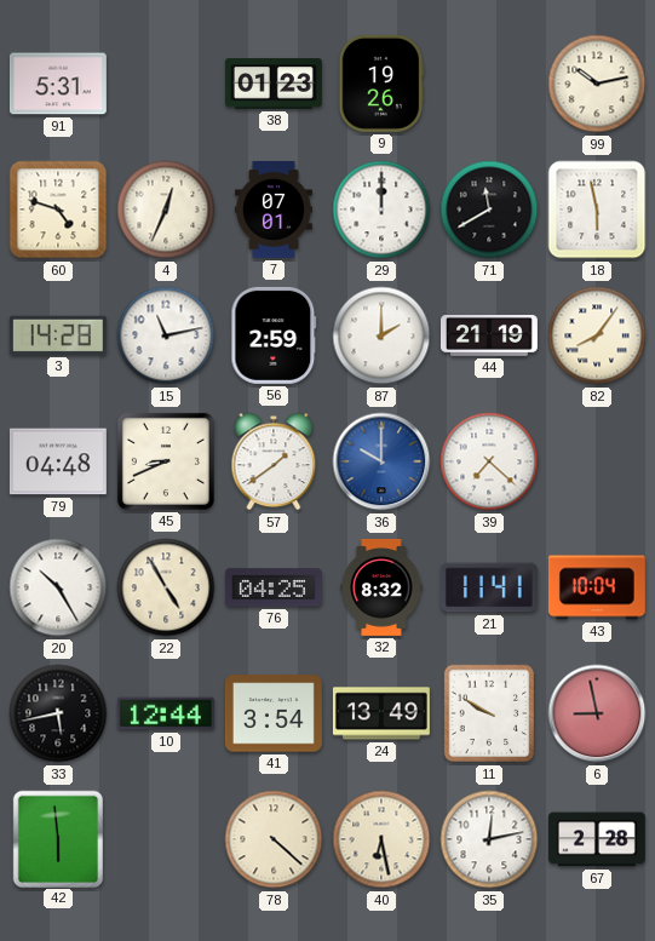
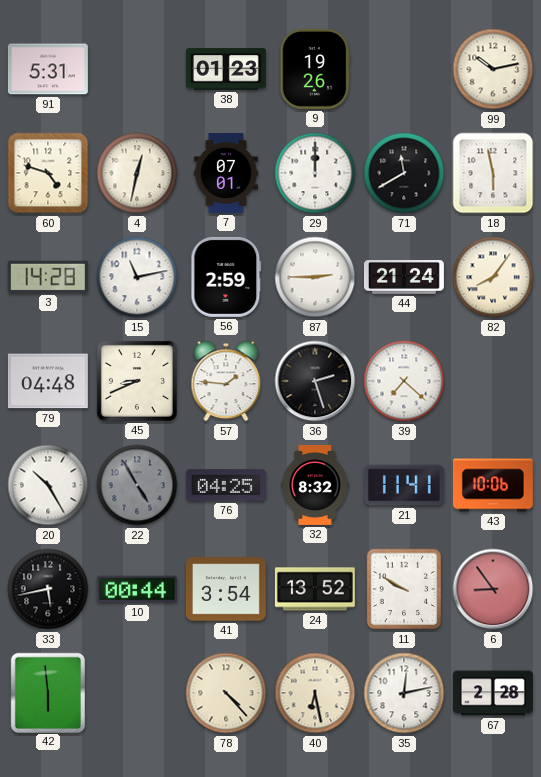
4: 12:34 -> 12:32
87: 2:00 -> 2:45
44: 21:19 -> 21:24
57: 1:39 -> 1:46
36: 10:00 -> 2:27
36 dial: blue -> black
22 dial: cream -> grey
43: 10:04 -> 10:06
10: 12:44 -> 00:44
24: 13:49 -> 13:52
6: 8:58 -> 8:54
78: 4:22 -> 4:23
